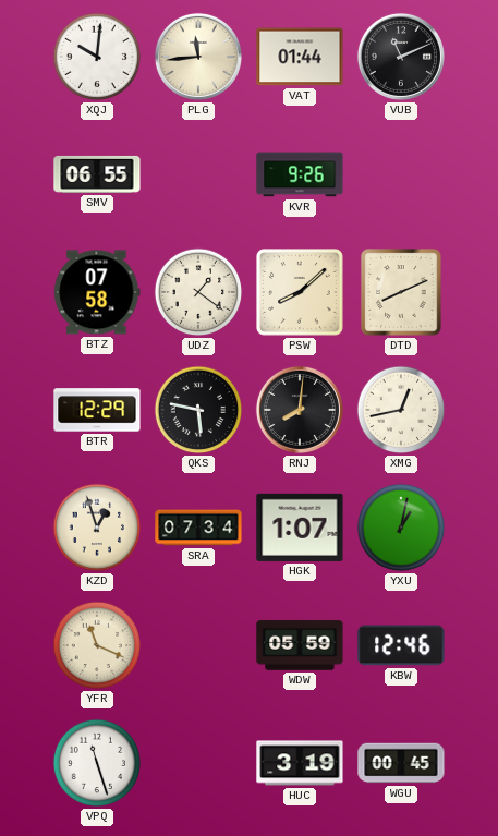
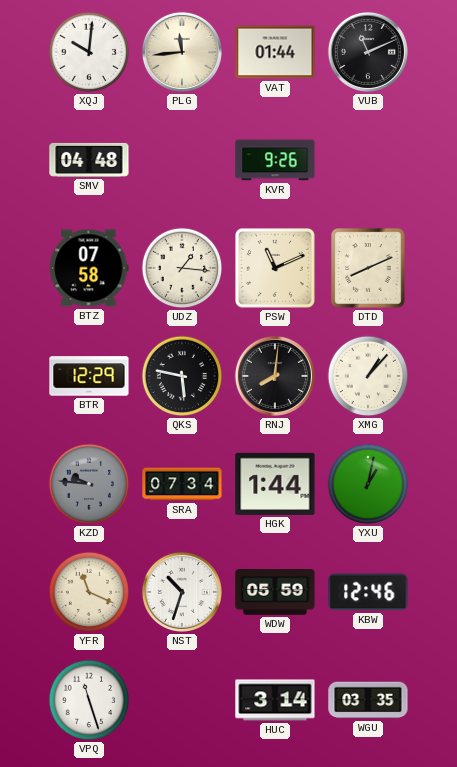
SMV: 06:55 -> 04:48
UDZ: 1:21 -> 1:16
PSW: 8:08 -> 11:11
XMG: 12:43 -> 1:07
KZD: 12:57 -> 9:46
KZD dial: cream -> grey
HGK: 1:07 -> 1:44
NST: none -> 10:33
HUC: 3:19 -> 3:14
WGU: 00:45 -> 03:35
